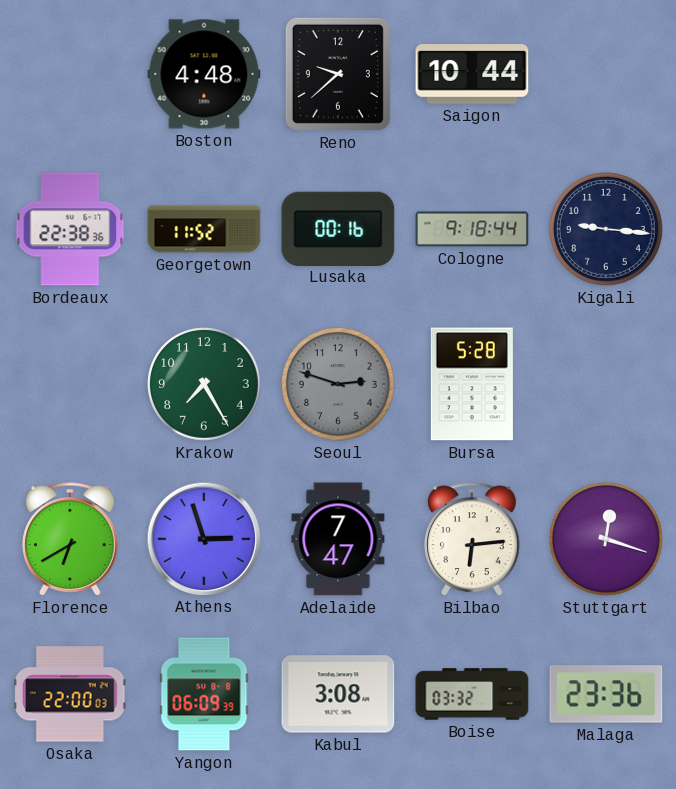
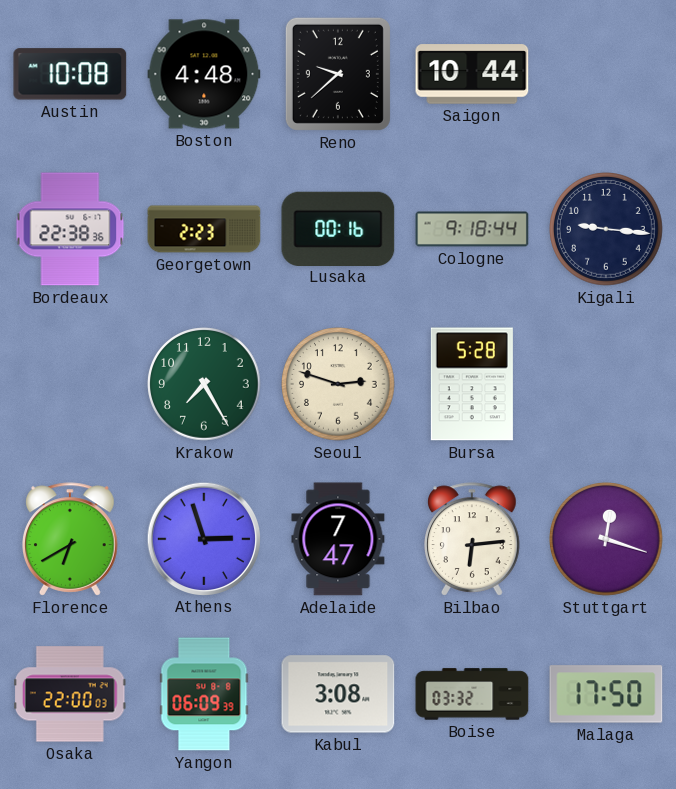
Austin: none -> 10:08
Georgetown: 11:52 -> 2:23
Seoul dial: grey -> cream
Malaga: 23:36 -> 17:50
